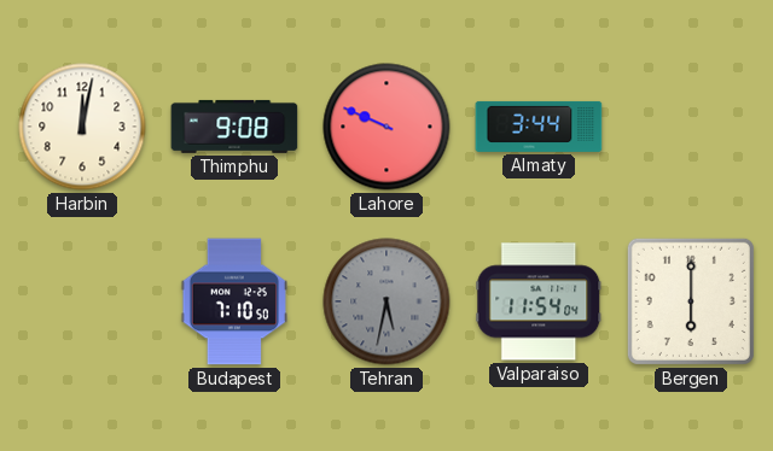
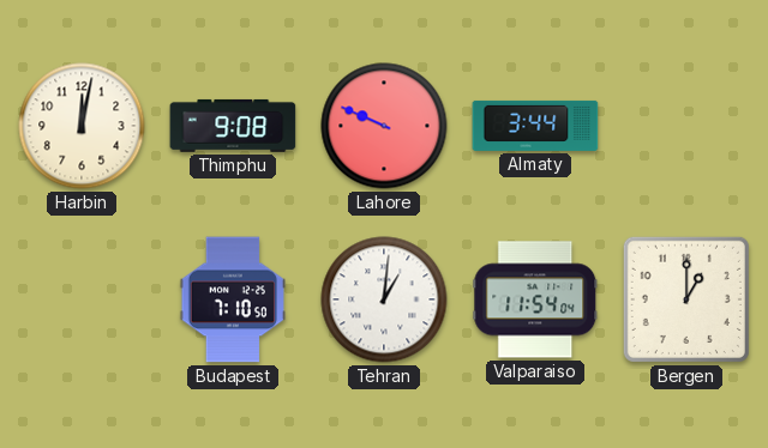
Tehran: 5:32 -> 1:01
Tehran dial: grey -> white
Bergen: 6:00 -> 1:00
